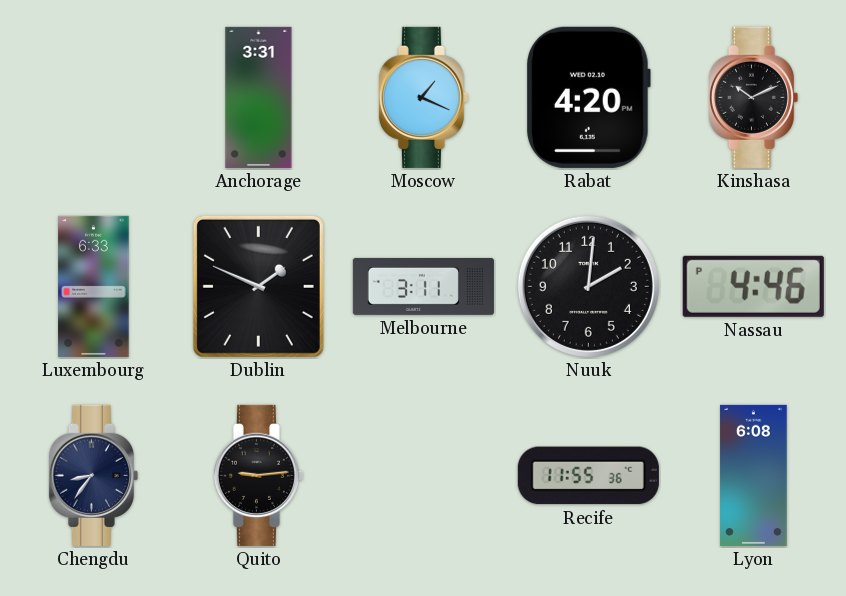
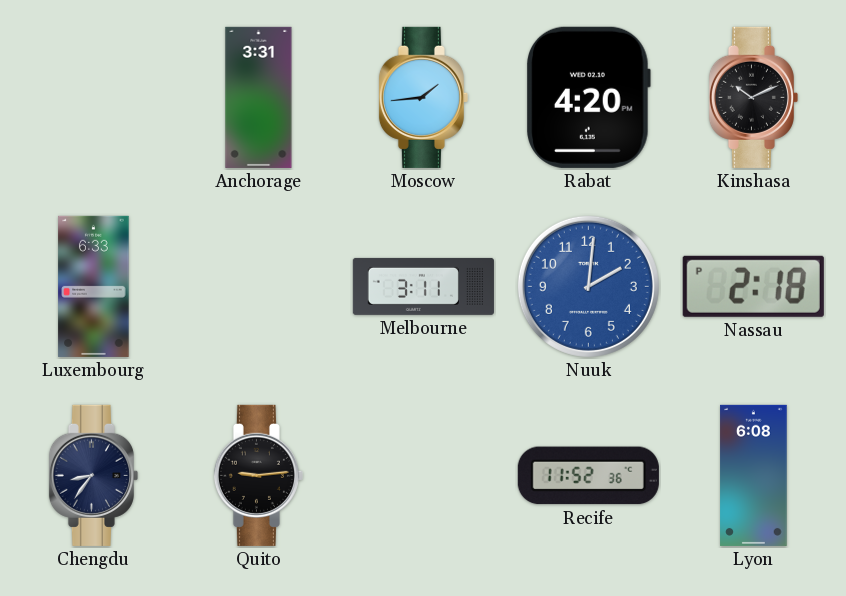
Moscow: 1:19 -> 1:44
Dublin: 1:49 -> none
Nuuk dial: black -> blue
Nassau: 4:46 -> 2:18
Recife: 11:55 -> 11:52
